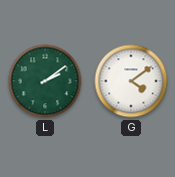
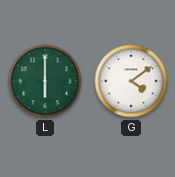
L: 2:09 -> 6:00
